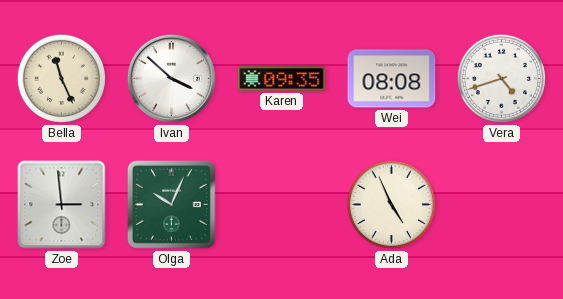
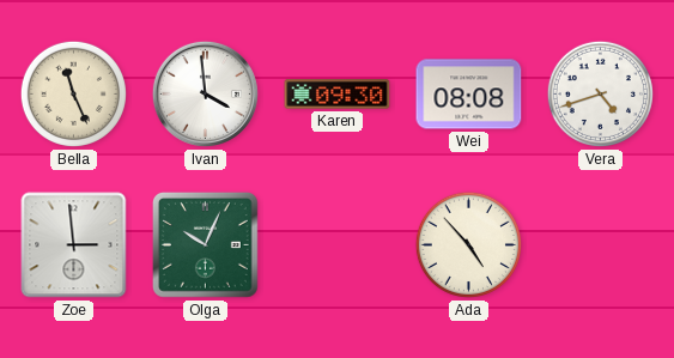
Ivan: 3:52 -> 3:59
Karen: 09:35 -> 09:30
Ada: 4:56 -> 4:53
